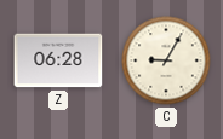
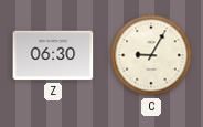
Z: 06:28 -> 06:30
